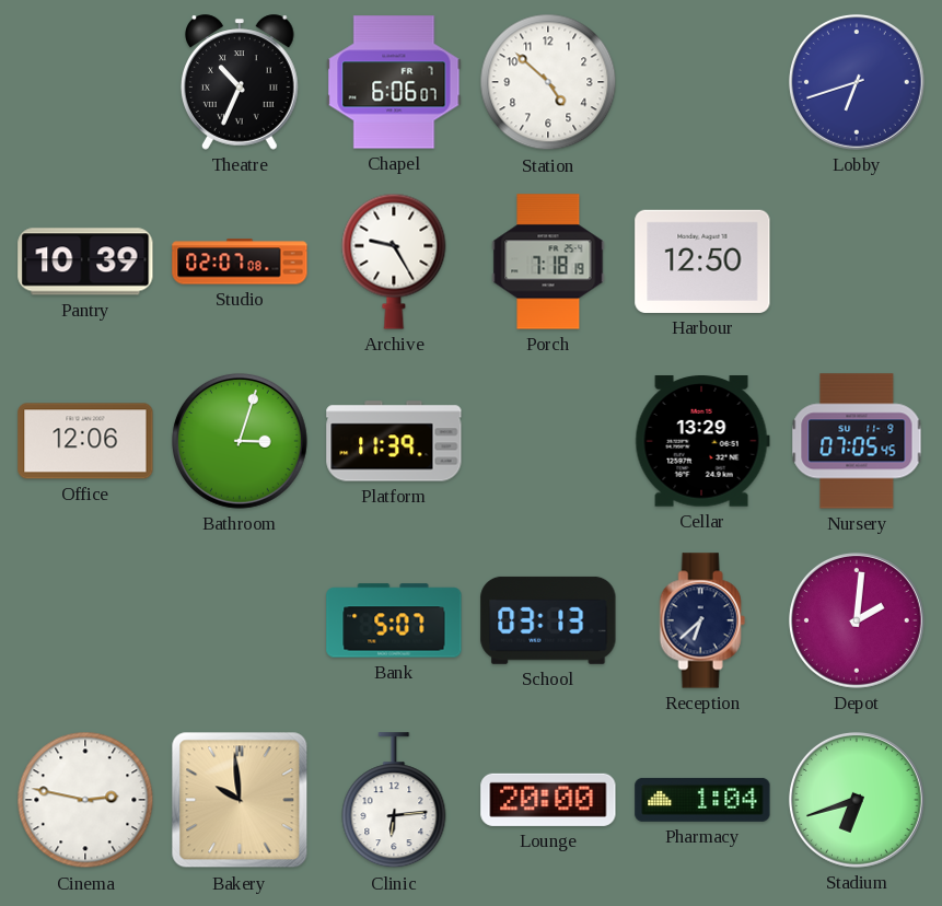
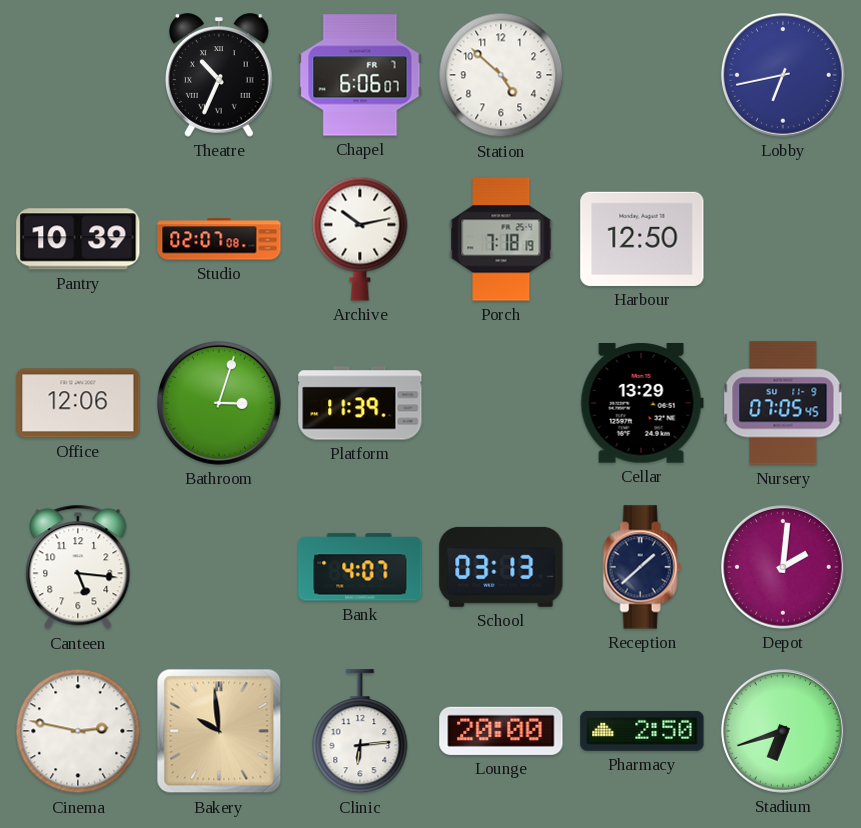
Lobby: 6:42 -> 6:43
Archive: 9:25 -> 10:13
Canteen: none -> 5:16
Bank: 5:07 -> 4:07
Reception: 6:38 -> 1:38
Pharmacy: 1:04 -> 2:50
